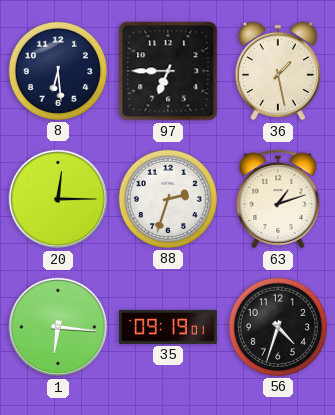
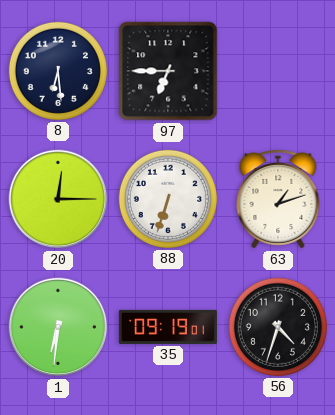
36: 1:28 -> none
88: 2:33 -> 6:33
1: 6:16 -> 6:31
